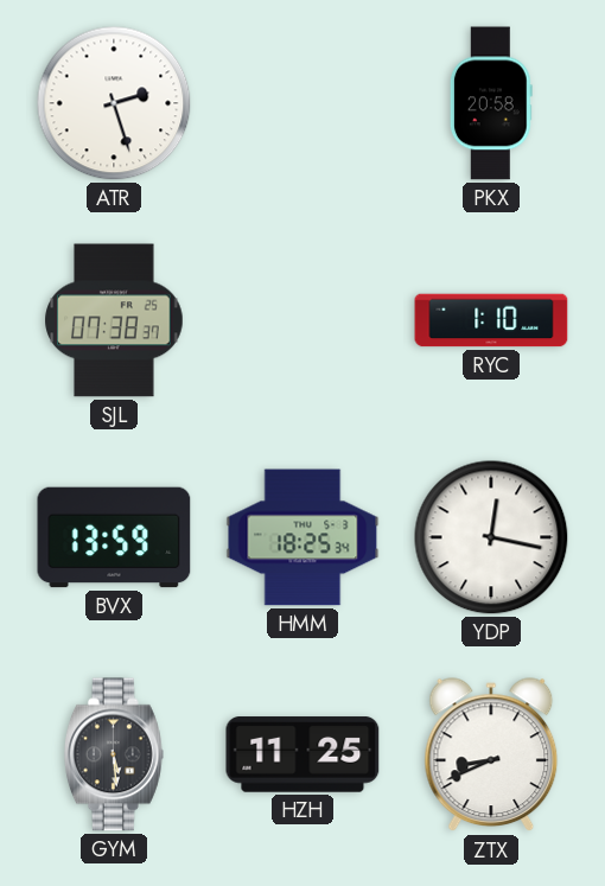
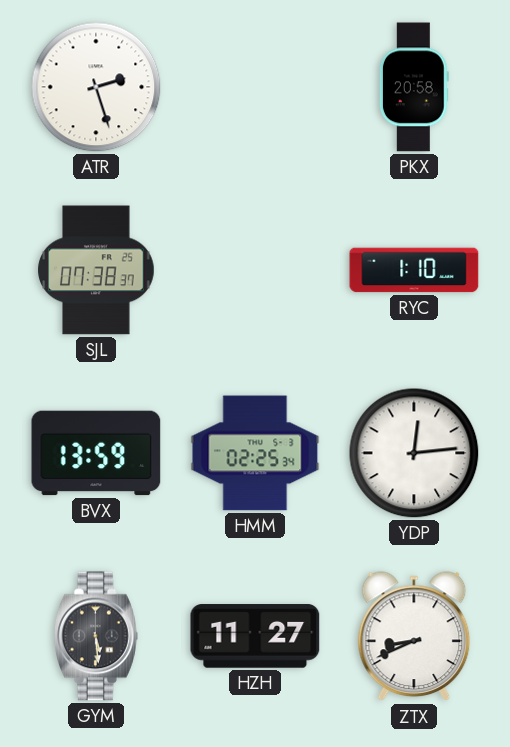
HMM: 18:25 -> 02:25
YDP: 12:17 -> 12:14
HZH: 11:25 -> 11:27
